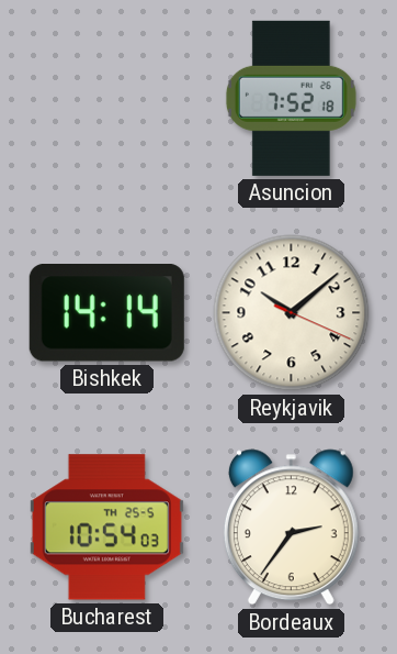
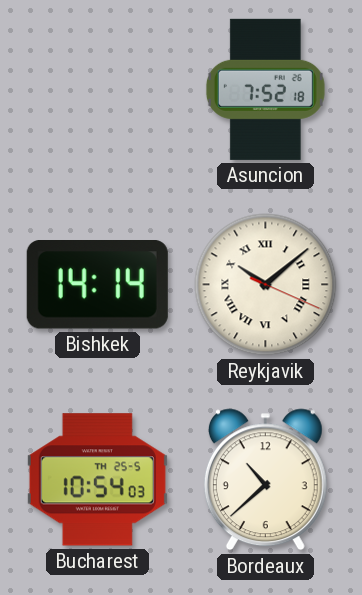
Reykjavik numerals: Arabic -> Roman
Bordeaux: 2:36 -> 10:38
